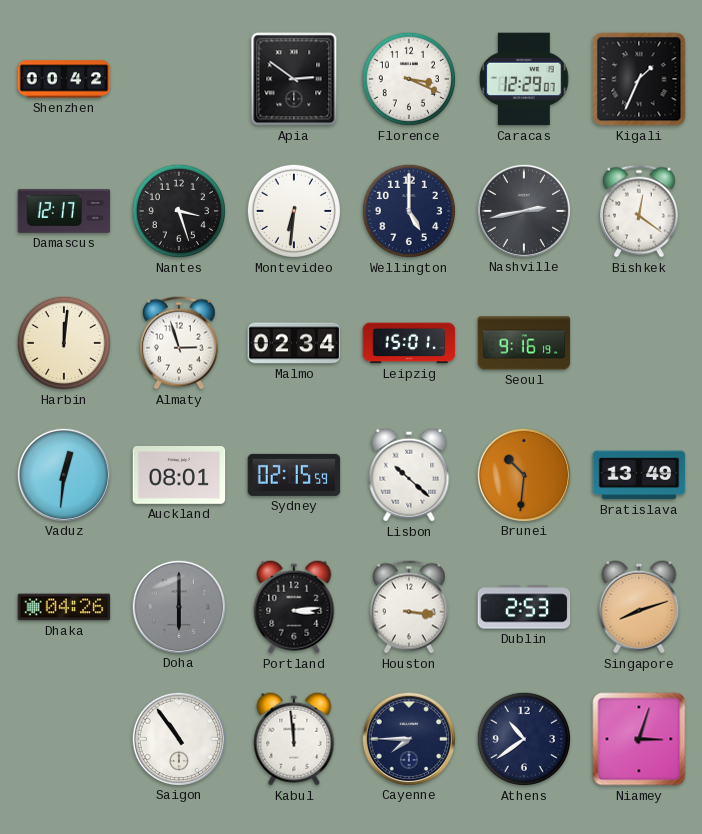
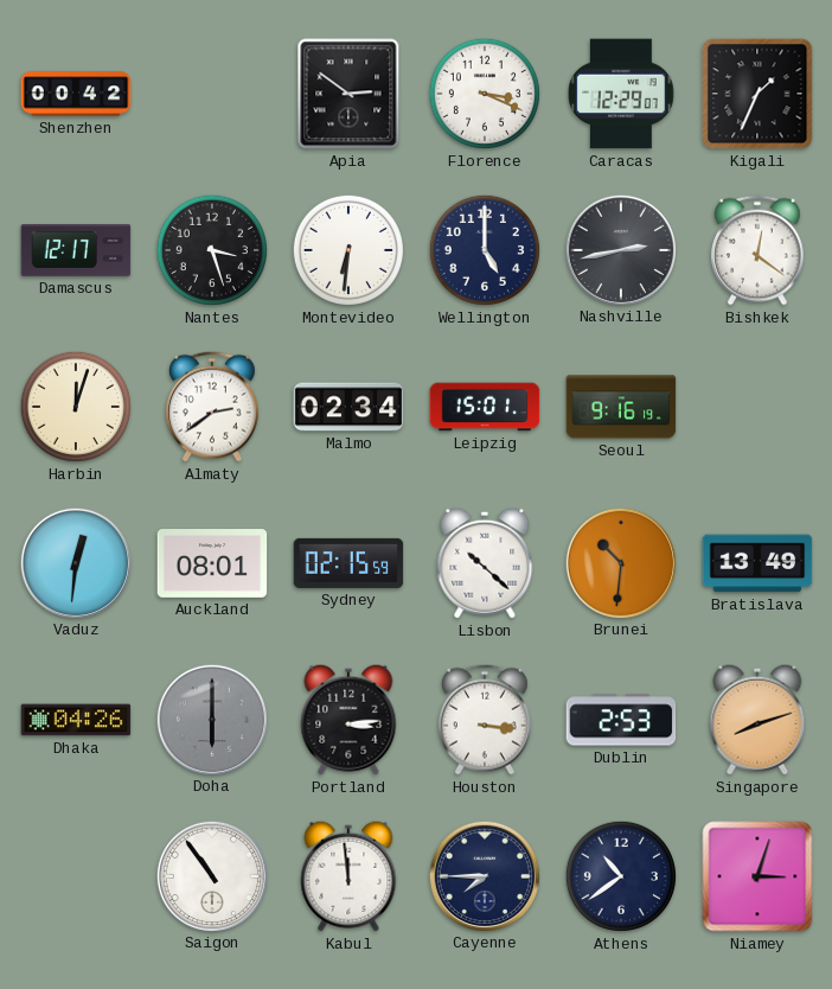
Harbin: 12:01 -> 12:03
Almaty: 2:57 -> 2:39
